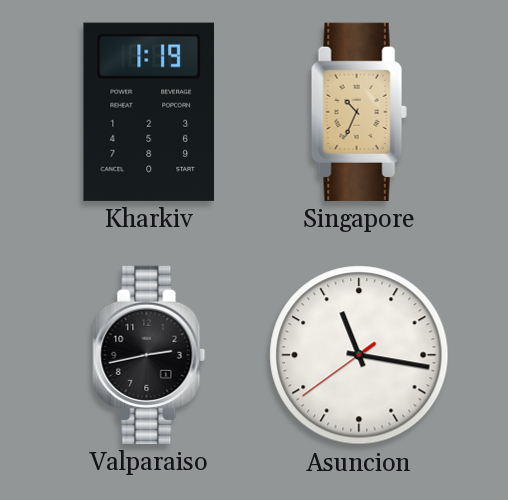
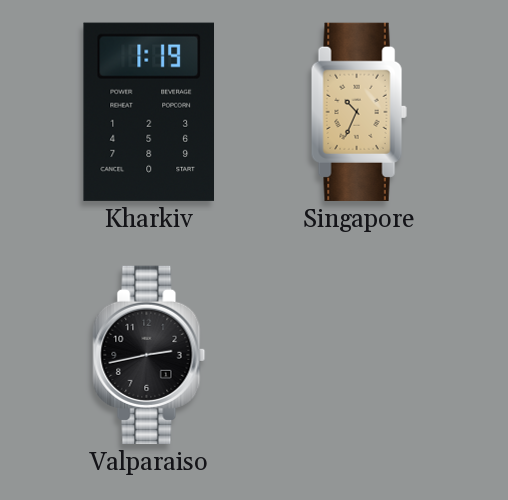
Asuncion: 11:16 -> none
